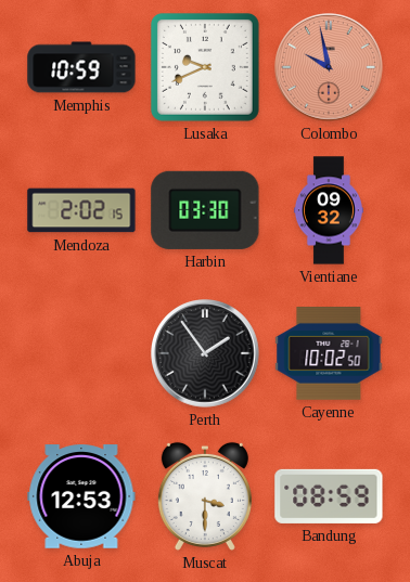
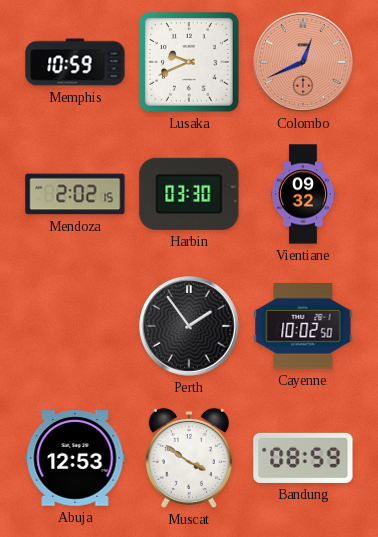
Colombo: 9:58 -> 12:41
Muscat: 3:30 -> 3:51
